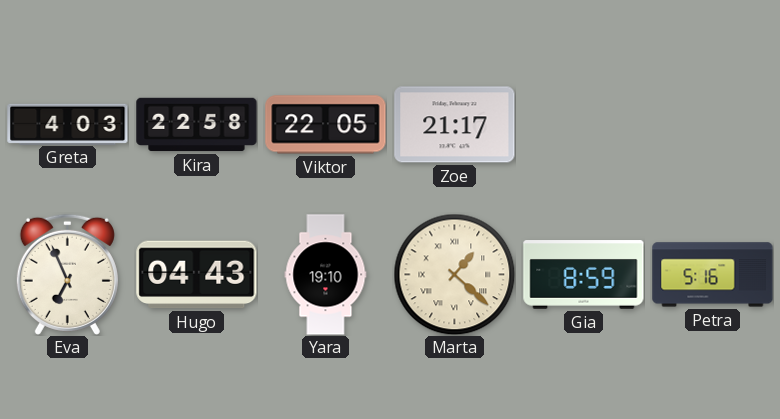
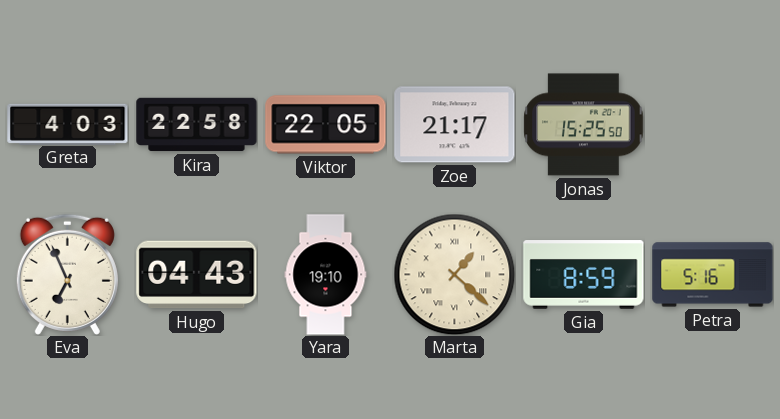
Jonas: none -> 15:25
